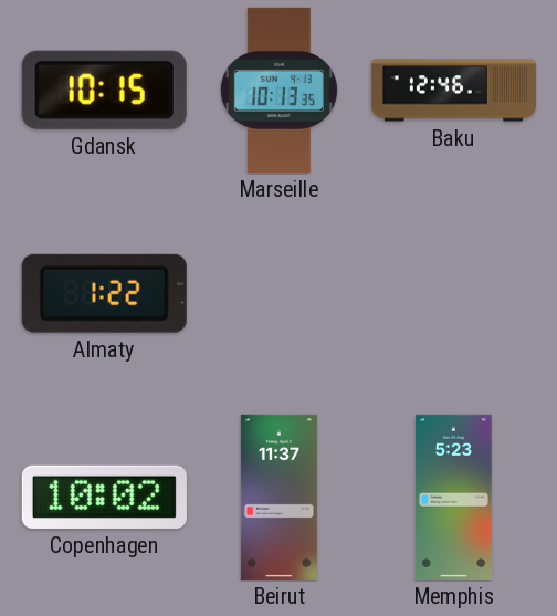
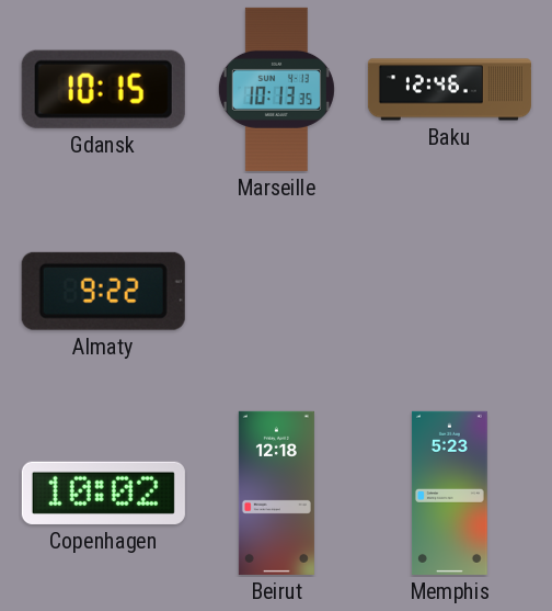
Almaty: 1:22 -> 9:22
Beirut: 11:37 -> 12:18
